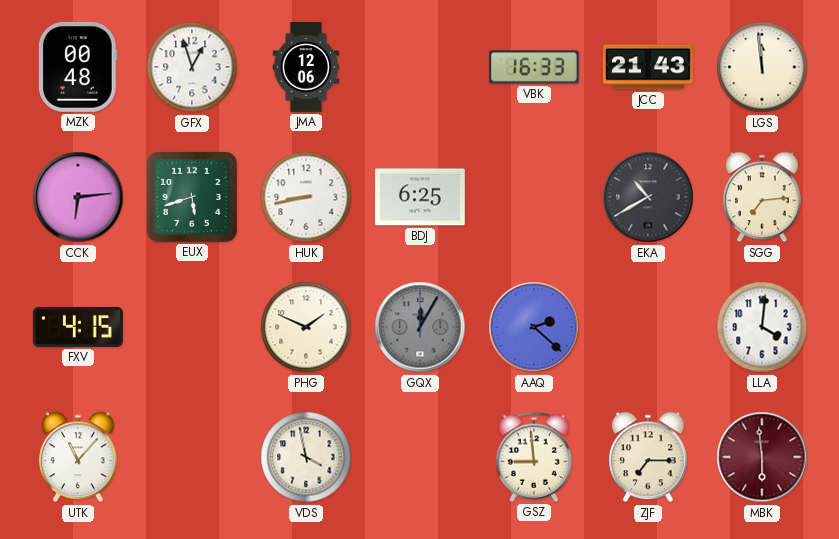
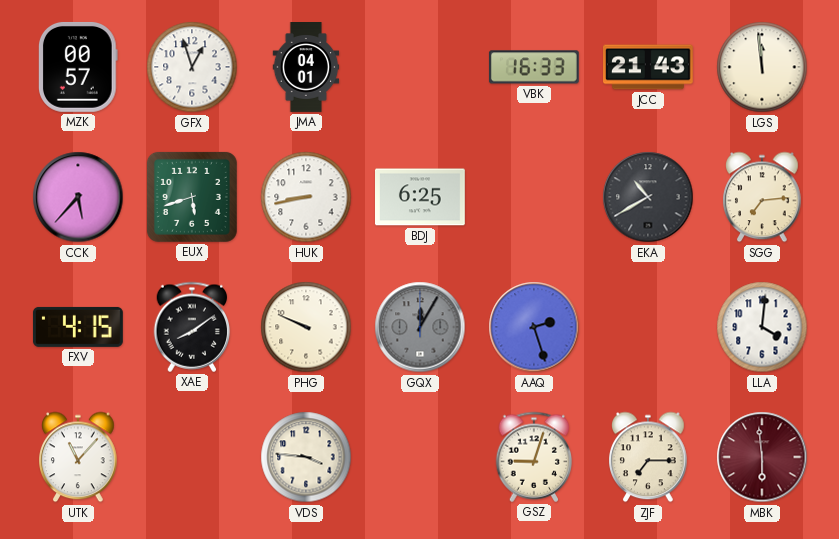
MZK: 00:48 -> 00:57
JMA: 12:06 -> 04:01
CCK: 6:14 -> 5:37
XAE: none -> 8:09
PHG: 1:49 -> 9:49
AAQ: 2:22 -> 2:27
VDS: 3:58 -> 3:46
GSZ: 8:59 -> 9:03
